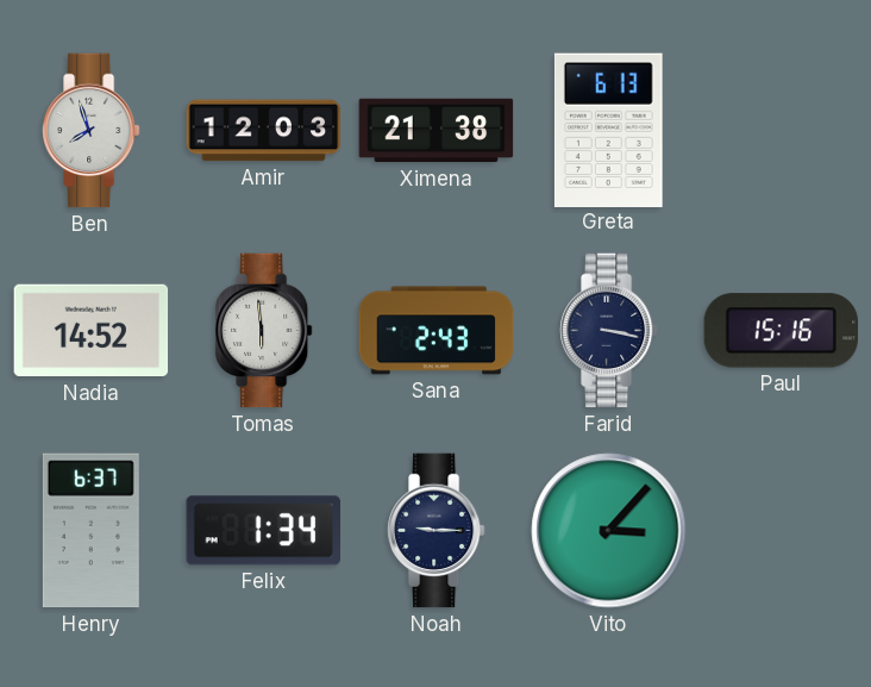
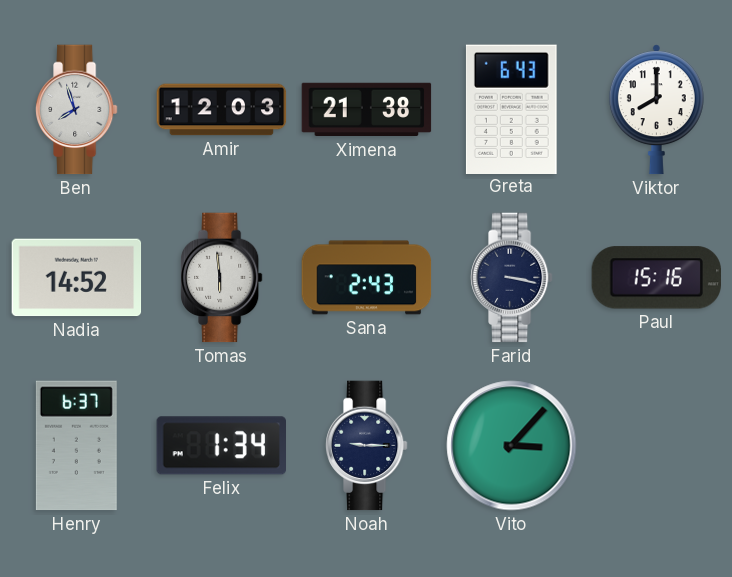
Greta: 6:13 -> 6:43
Viktor: none -> 8:00
